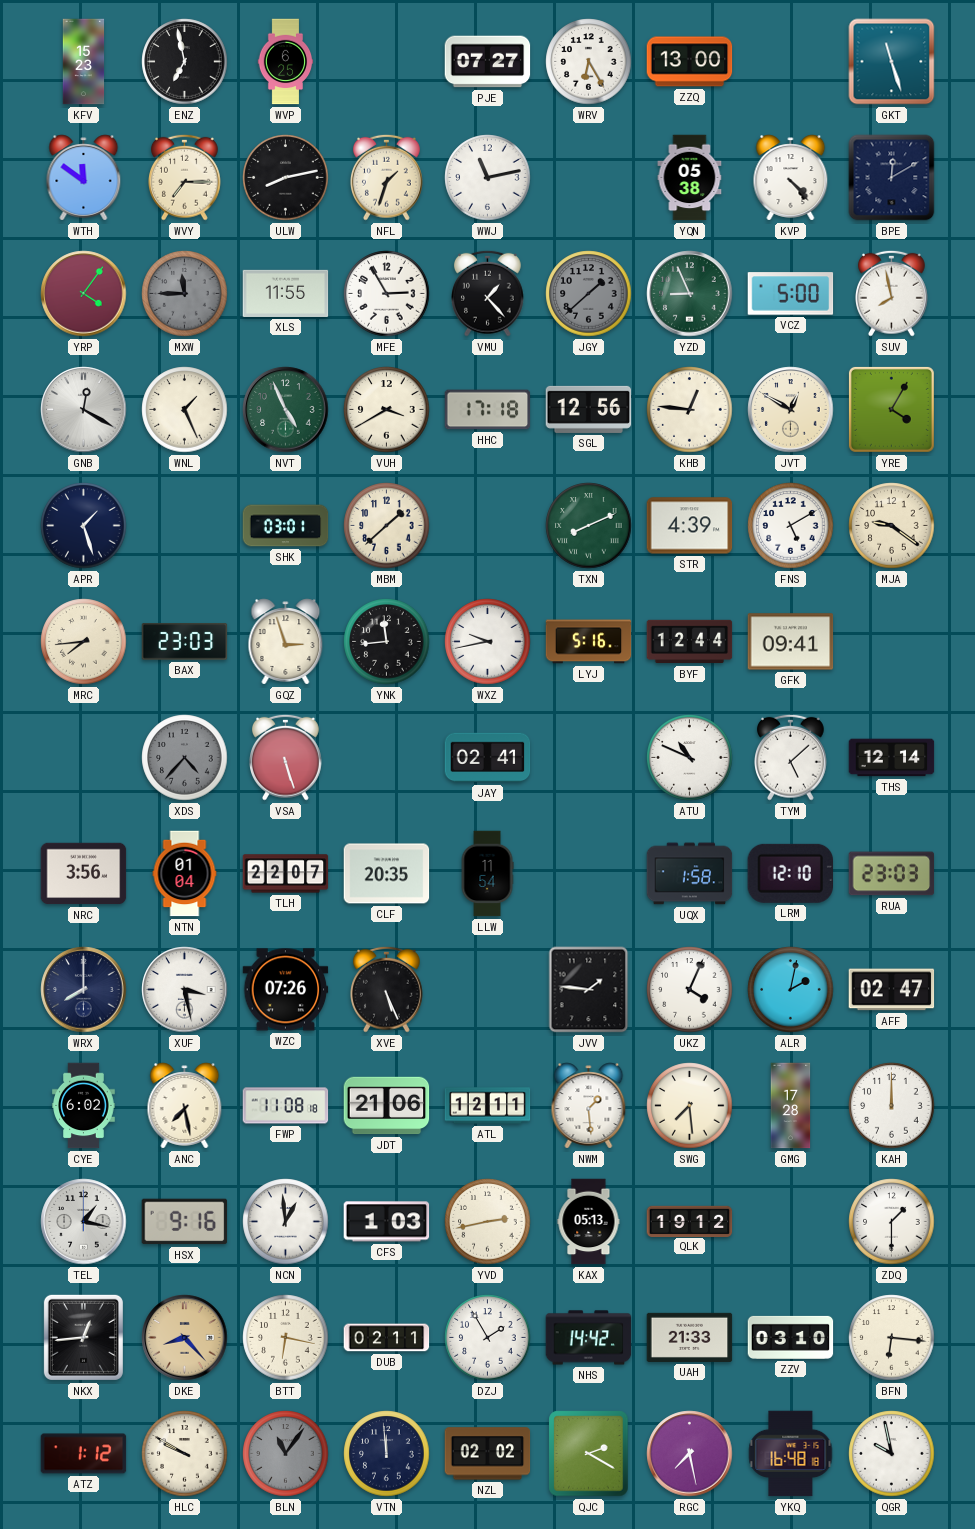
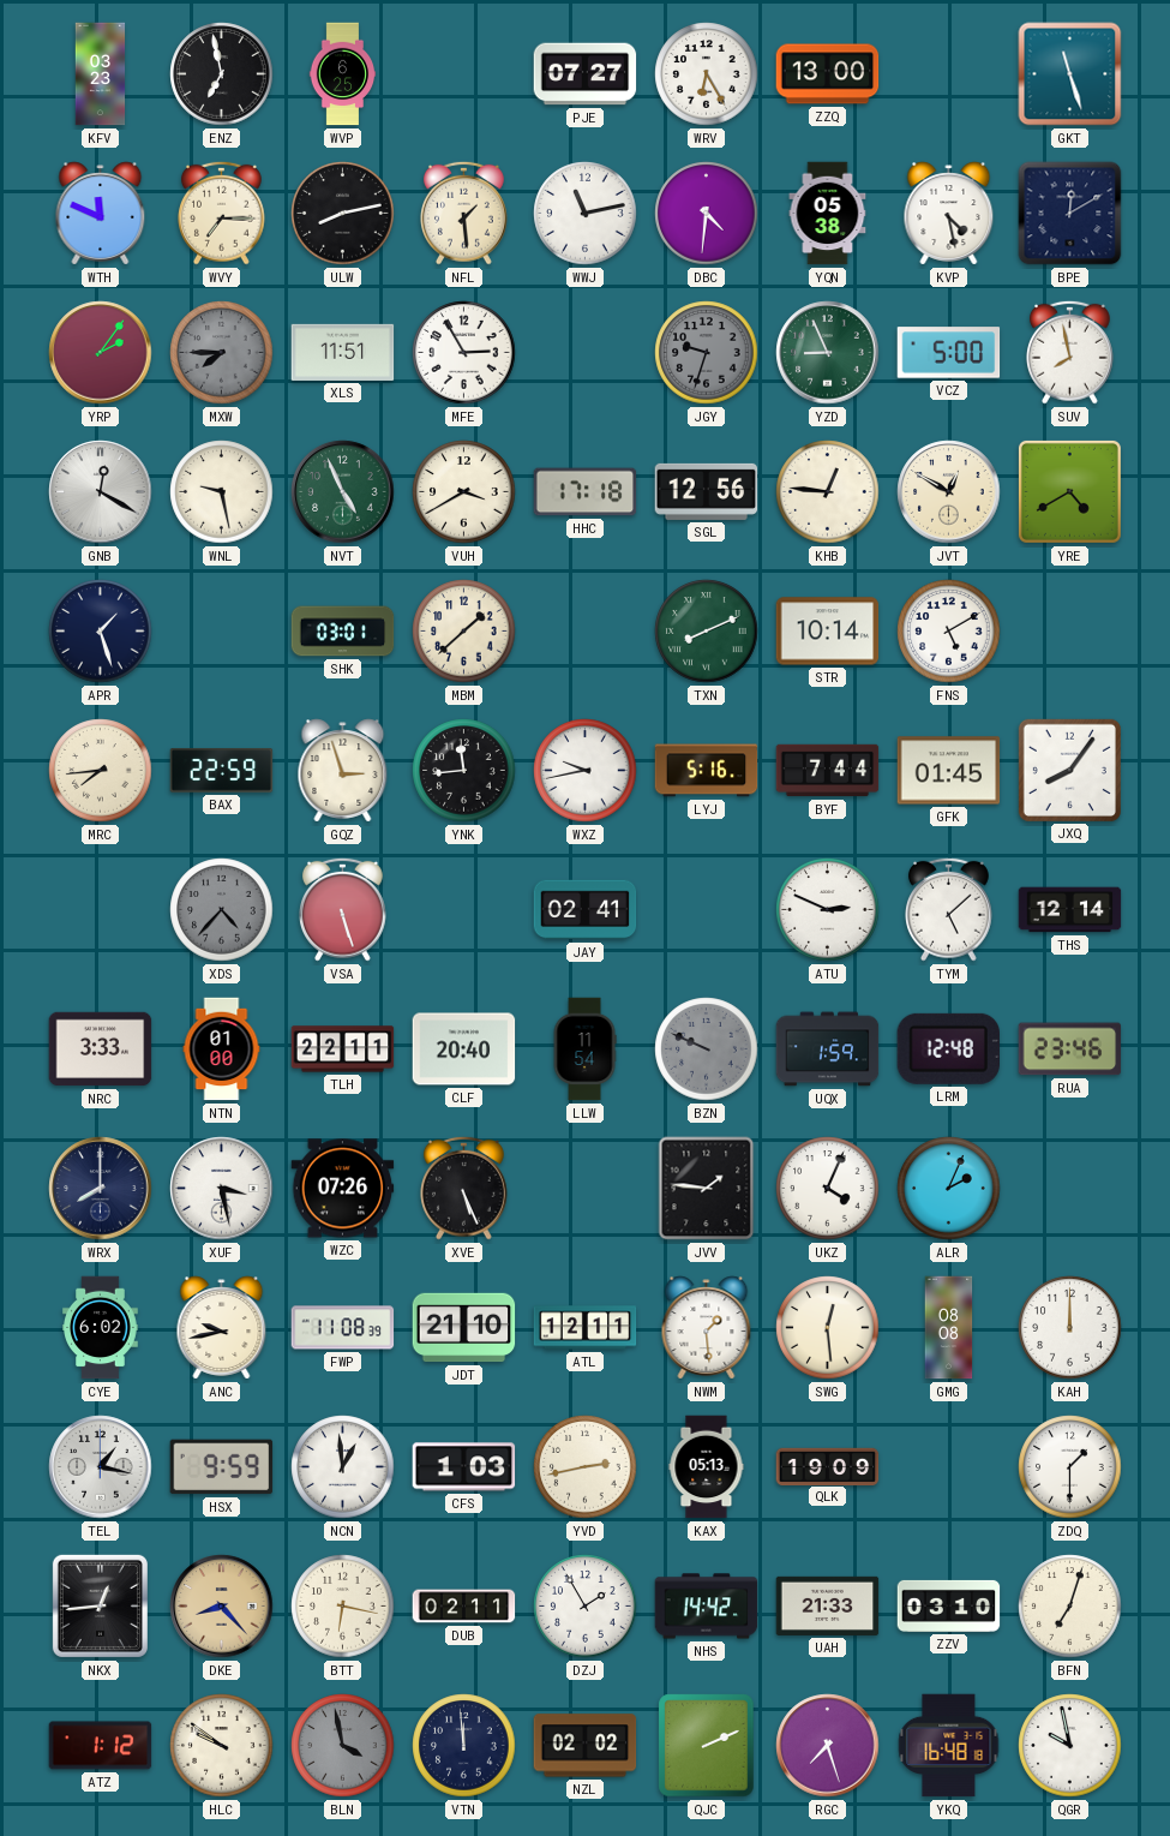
KFV: 15:23 -> 03:23
WTH: 11:51 -> 11:49
NFL: 1:33 -> 1:29
DBC: none -> 4:31
KVP: 4:23 -> 4:28
YRP: 4:06 -> 2:06
MXW: 11:45 -> 7:45
XLS: 11:55 -> 11:51
VMU: 1:23 -> none
JGY: 1:38 -> 9:33
WNL: 1:26 -> 9:28
YRE: 4:05 -> 4:40
STR: 4:39 -> 10:14
MJA: 9:21 -> none
BAX: 23:03 -> 22:59
BYF: 12:44 -> 7:44
GFK: 09:41 -> 01:45
JXQ: none -> 8:06
ATU: 10:49 -> 2:49
NRC: 3:56 -> 3:33
NTN: 01:04 -> 01:00
TLH: 22:07 -> 22:11
CLF: 20:35 -> 20:40
BZN: none -> 9:49
UQX: 1:58 -> 1:59
LRM: 12:10 -> 12:48
RUA: 23:03 -> 23:46
ALR: 2:02 -> 2:04
AFF: 02:47 -> none
ANC: 7:28 -> 9:43
FWP: 11:08:18 -> 11:08:39
JDT: 21:06 -> 21:10
SWG: 7:29 -> 12:29
GMG: 17:28 -> 08:08
HSX: 9:16 -> 9:59
QLK: 19:12 -> 19:09
BFN: 6:16 -> 7:03
HLC: 9:50 -> 9:51
BLN: 11:06 -> 3:58
QJC: 2:20 -> 2:11
RGC: 7:28 -> 7:27
